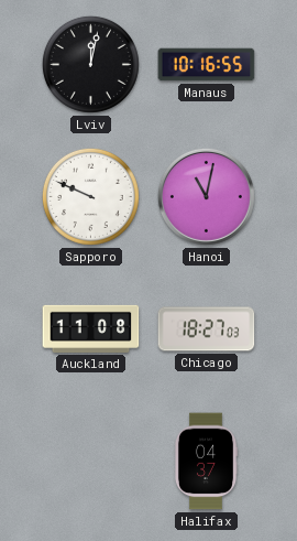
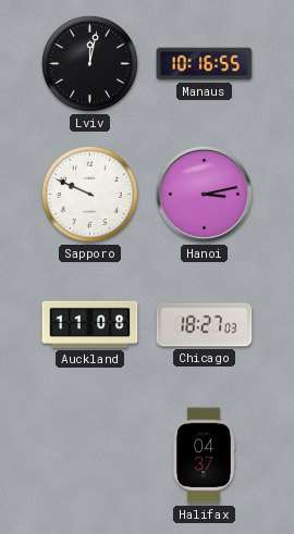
Hanoi: 11:02 -> 3:13
